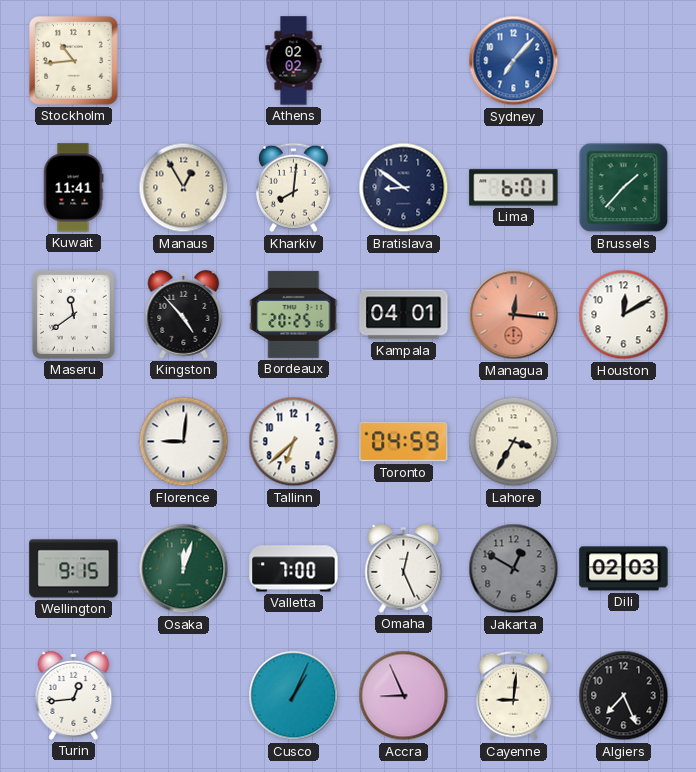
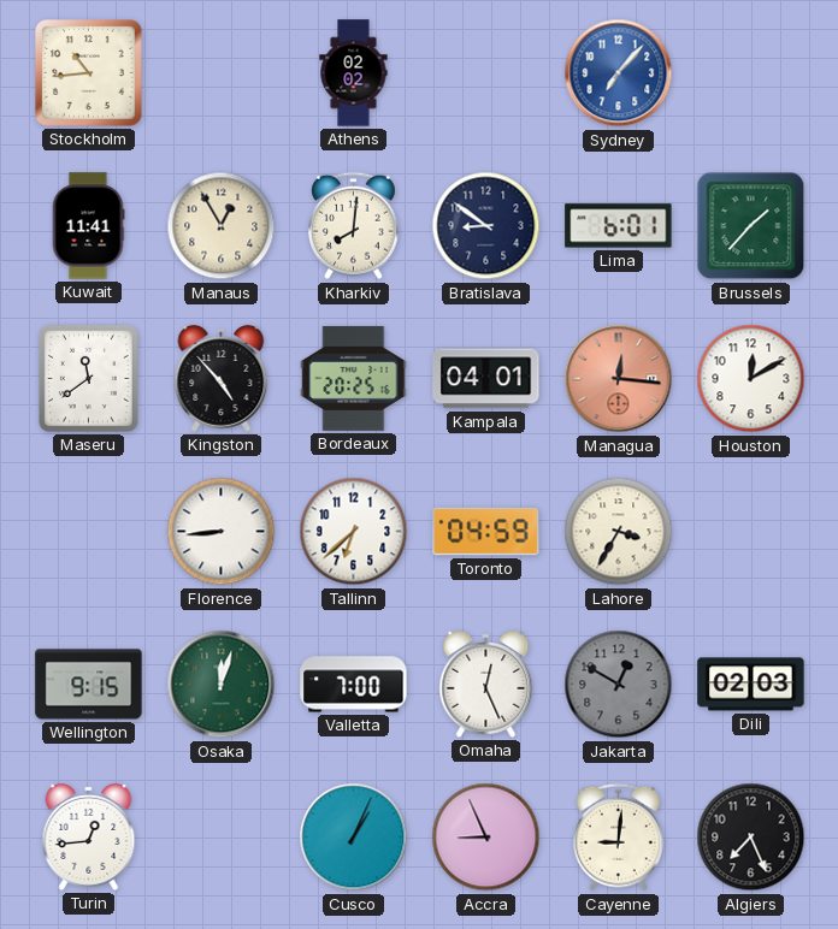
Florence: 9:01 -> 8:44
